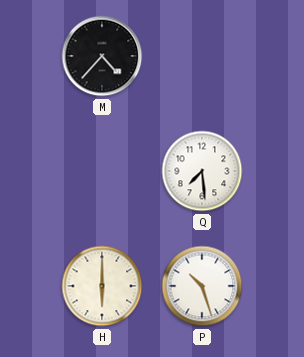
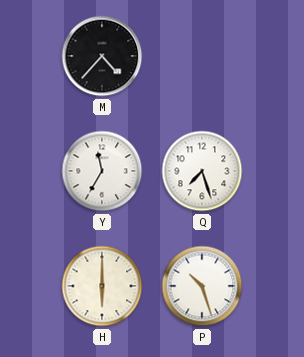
Y: none -> 11:35
Q: 7:29 -> 7:27
